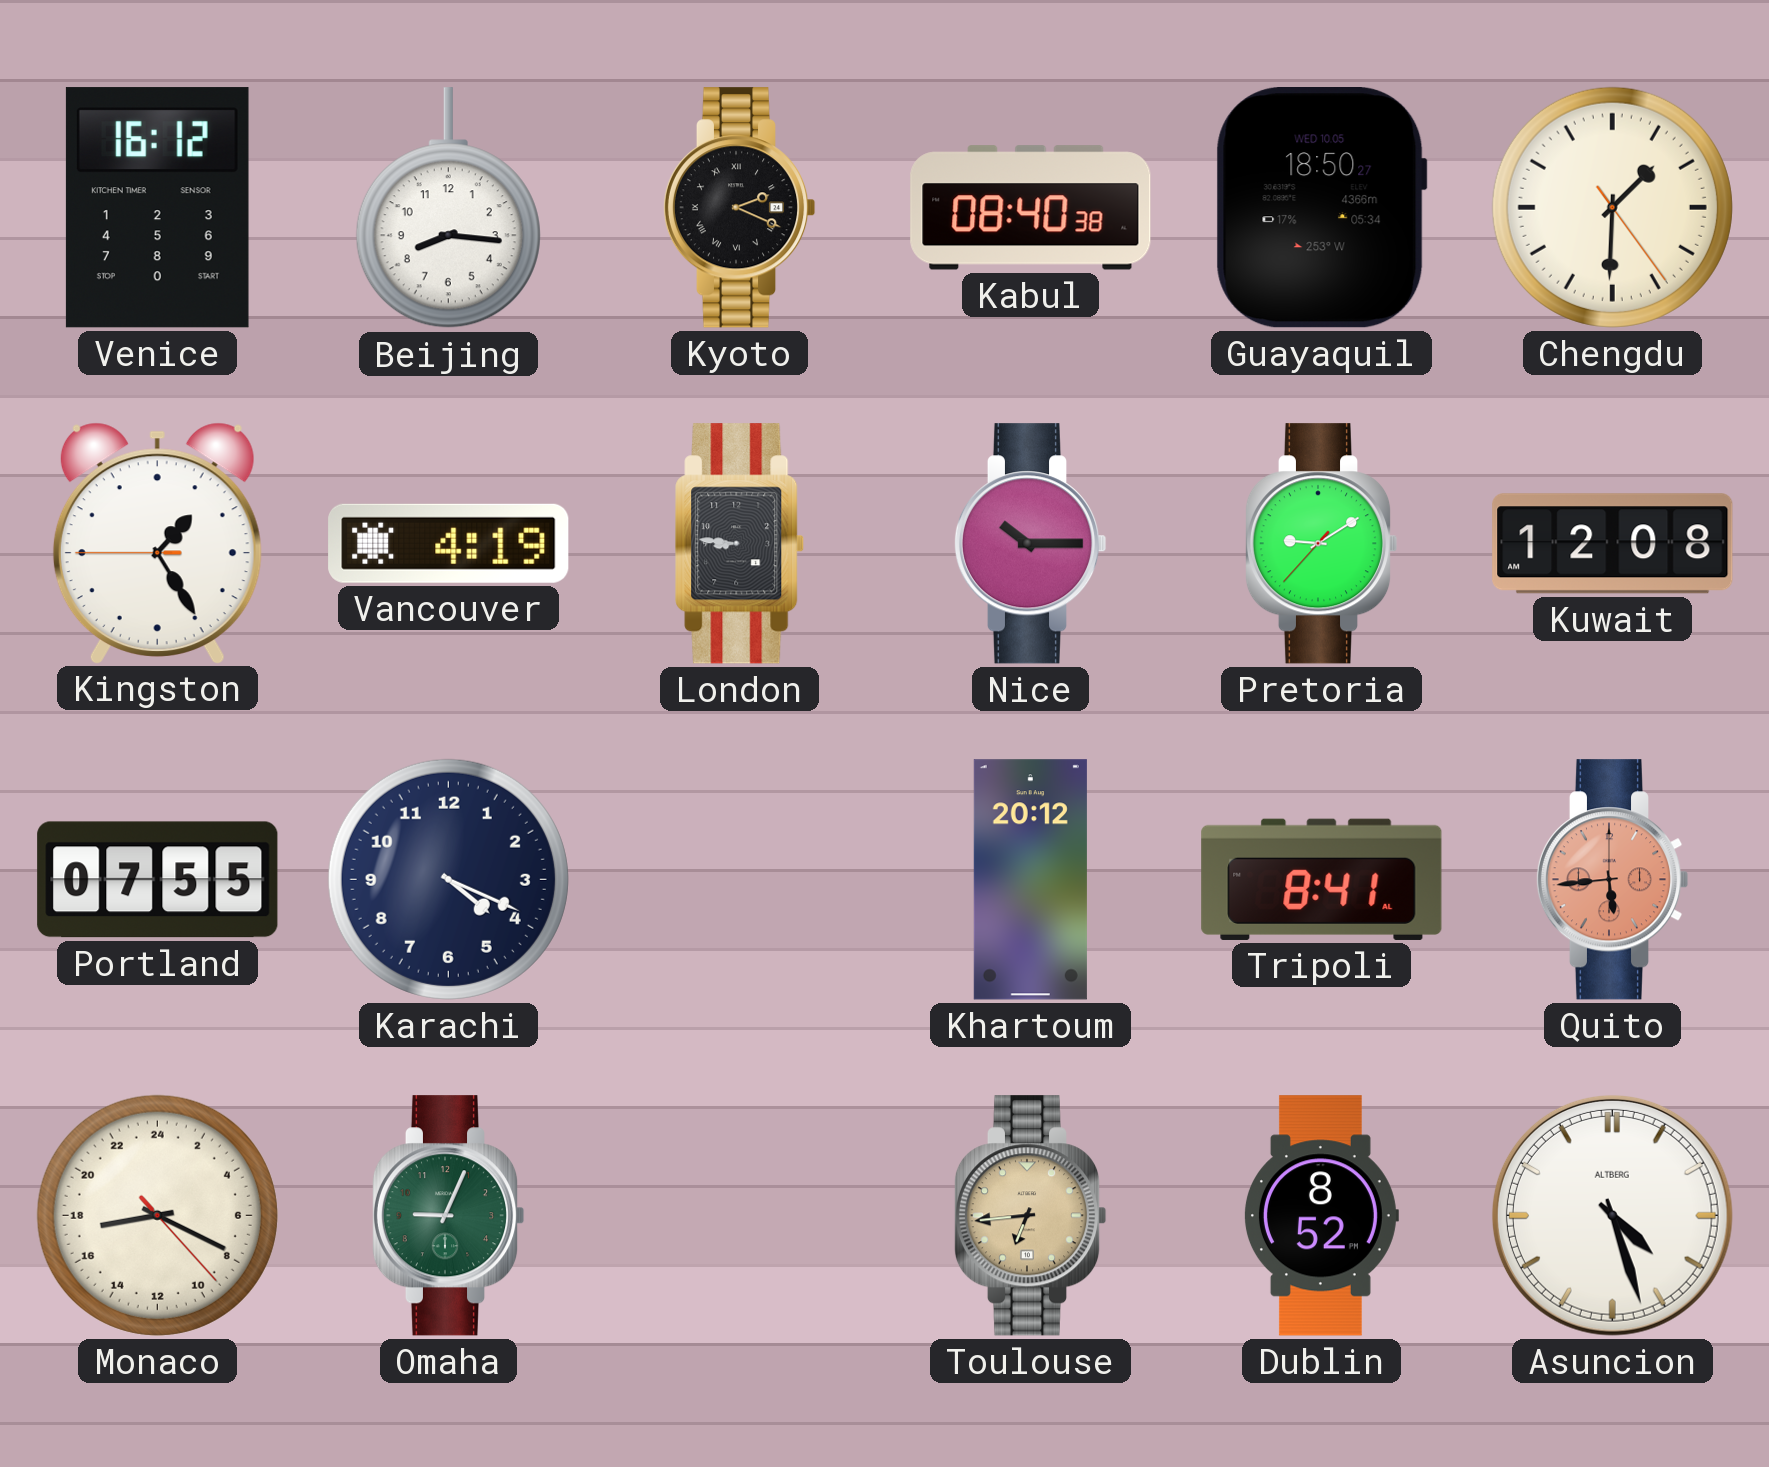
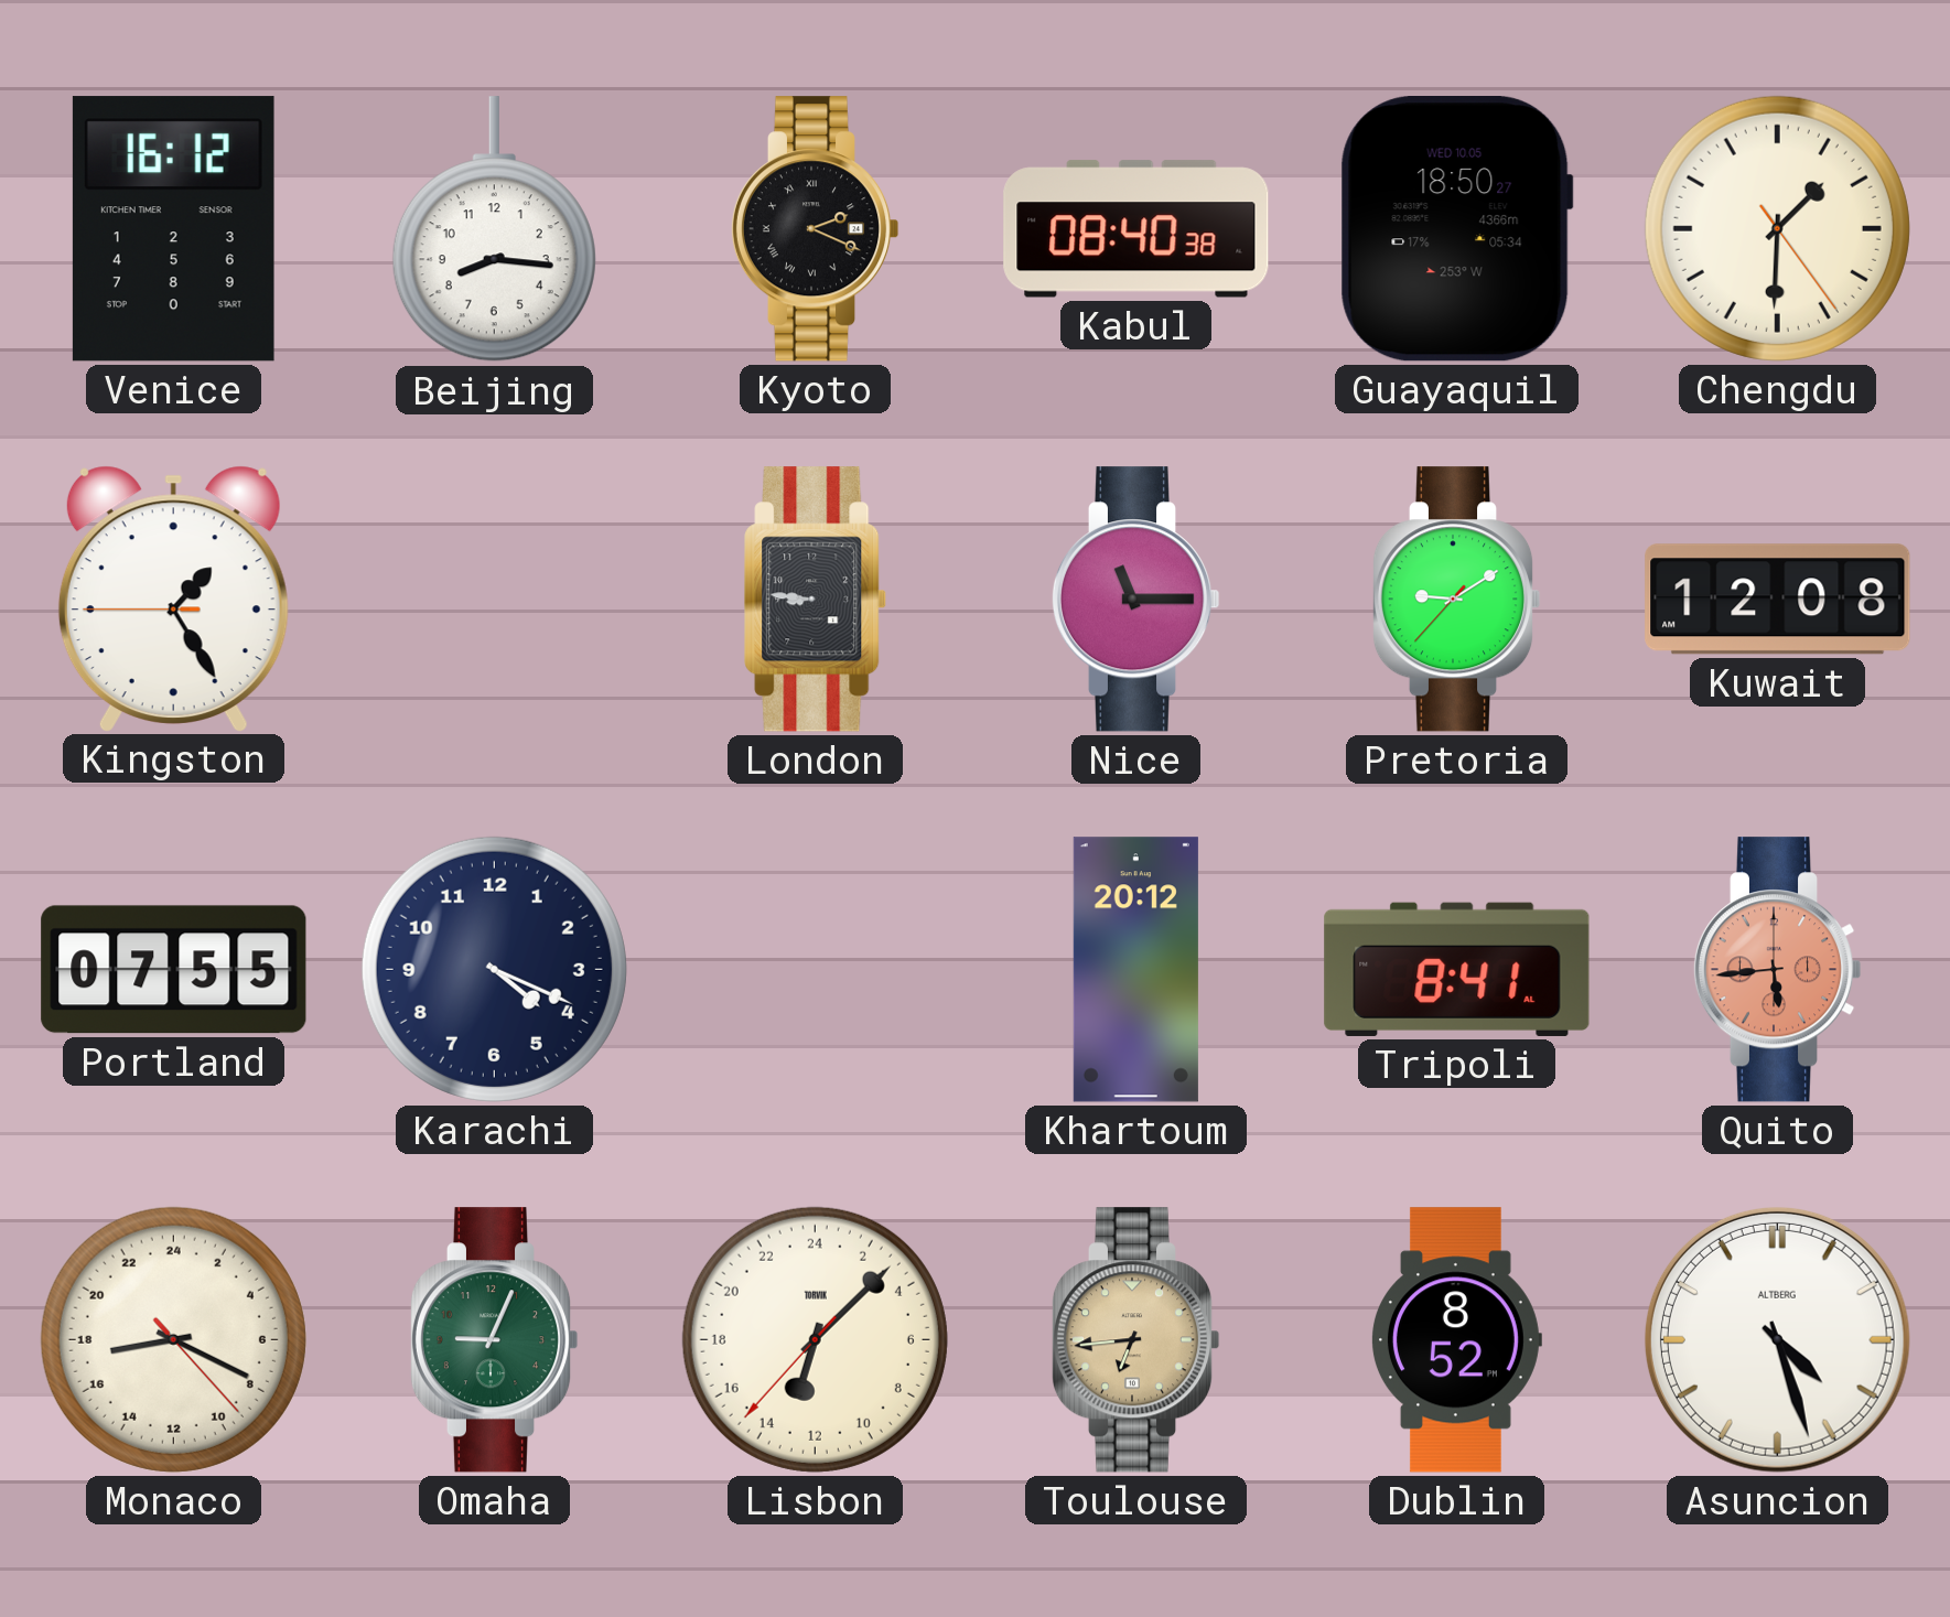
Vancouver: 4:19 -> none
Nice: 10:15 -> 11:15
Lisbon: none -> 13:07
